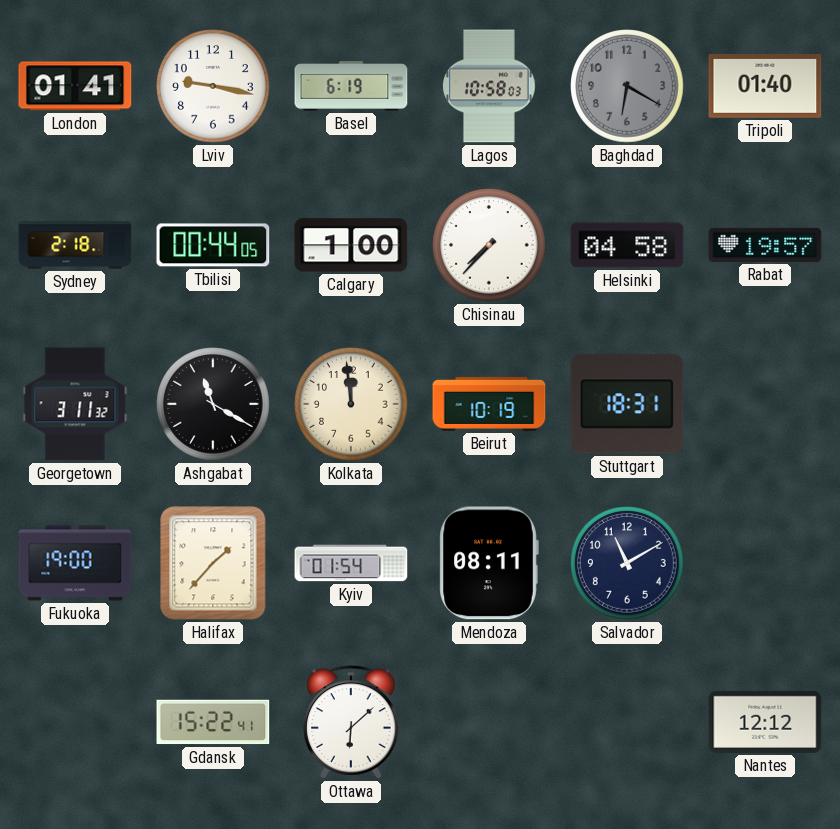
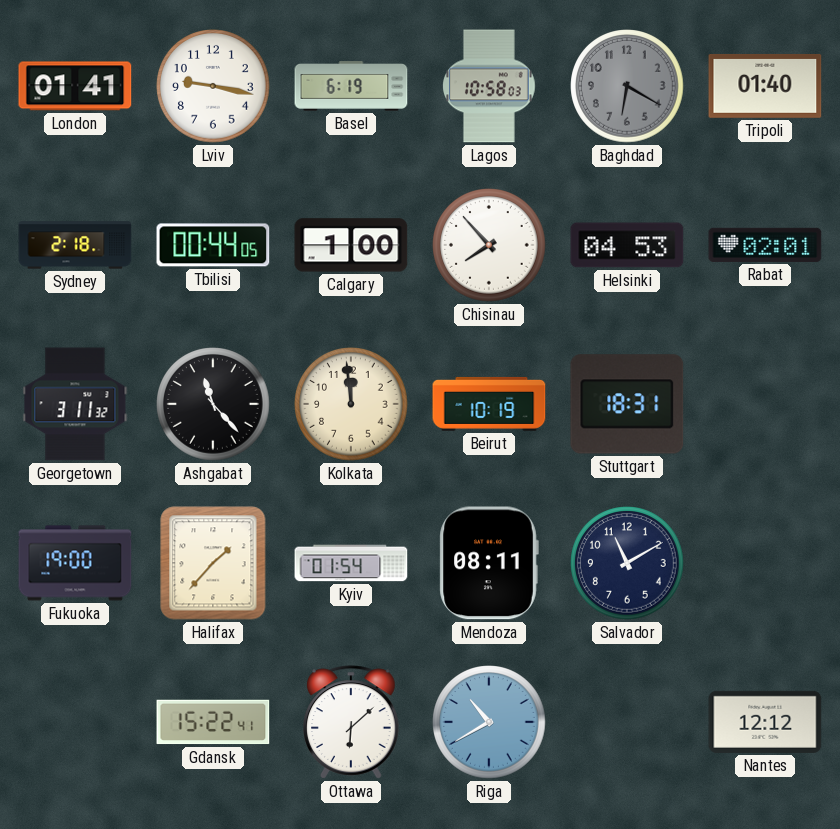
Chisinau: 7:37 -> 7:53
Helsinki: 04:58 -> 04:53
Rabat: 19:57 -> 02:01
Ashgabat: 11:20 -> 11:23
Riga: none -> 10:40
